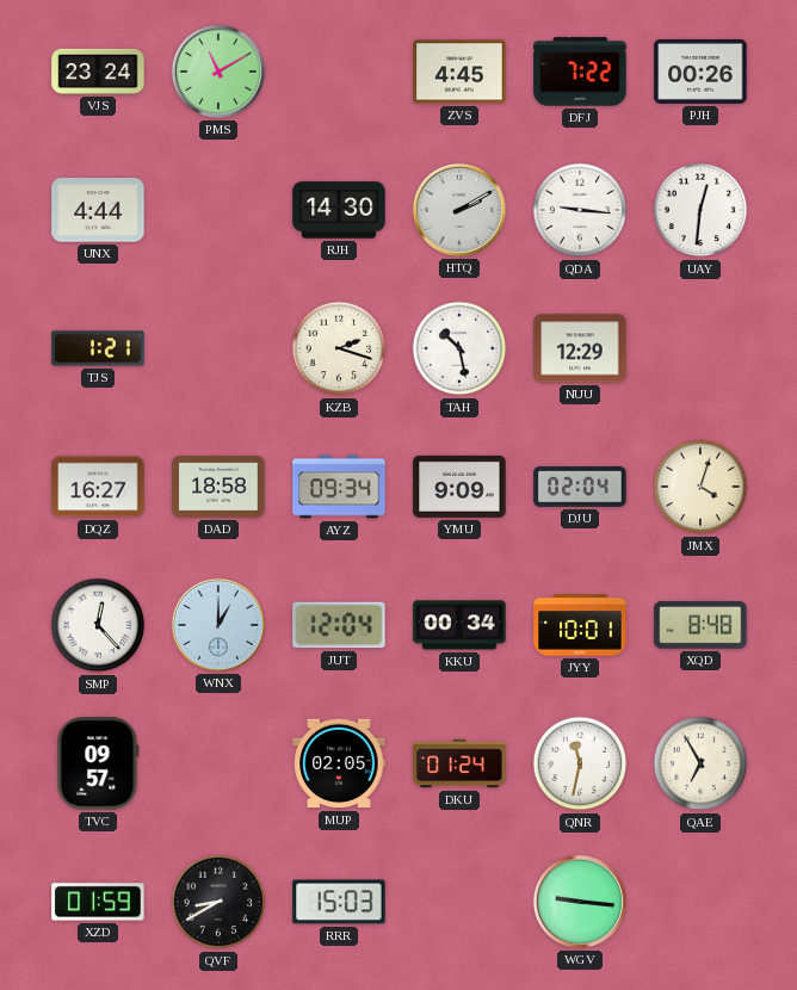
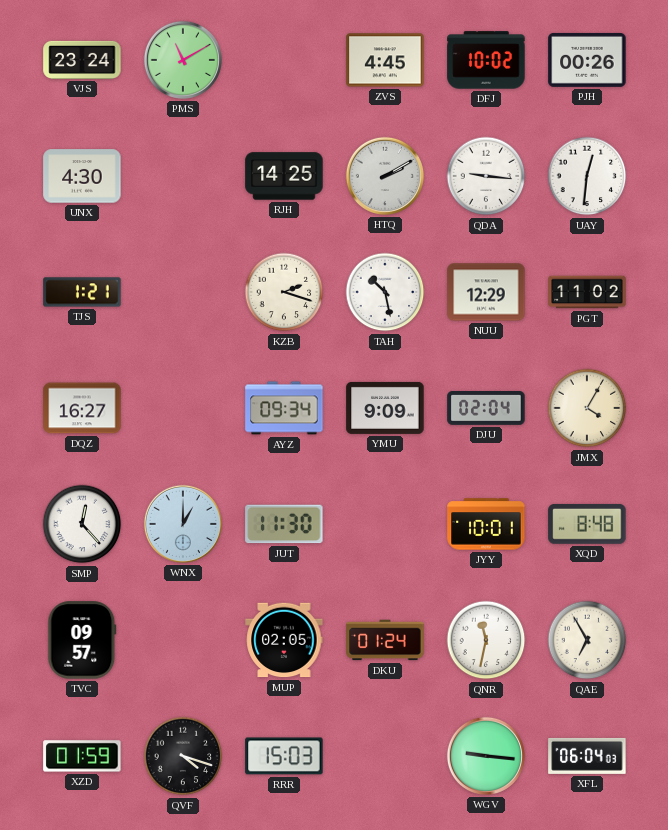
DFJ: 7:22 -> 10:02
UNX: 4:44 -> 4:30
RJH: 14:30 -> 14:25
PGT: none -> 11:02
DAD: 18:58 -> none
JMX: 4:03 -> 4:05
JUT: 12:04 -> 11:30
KKU: 00:34 -> none
QVF: 8:40 -> 4:18
XFL: none -> 06:04
